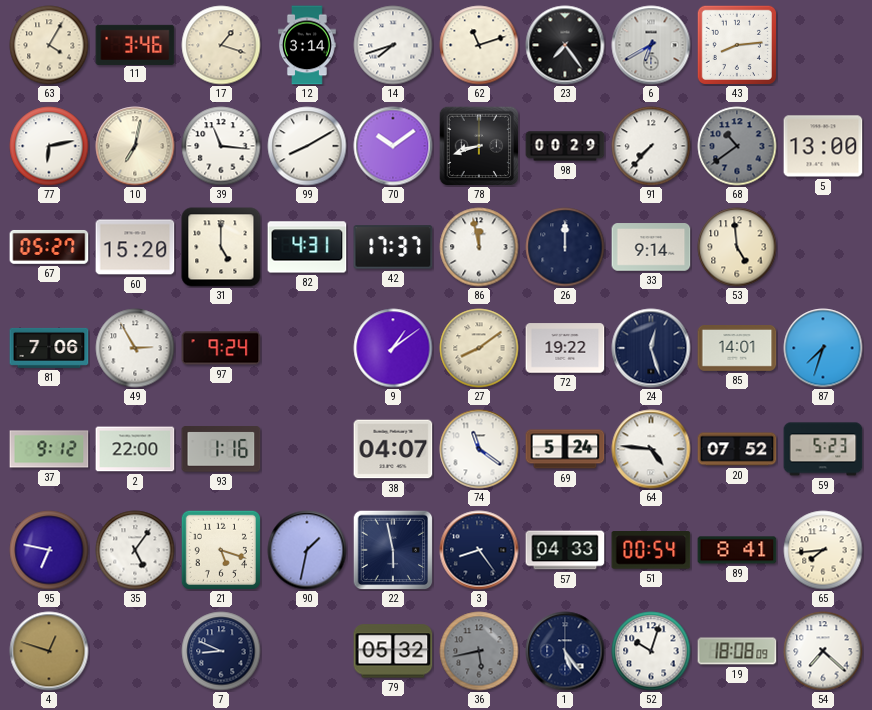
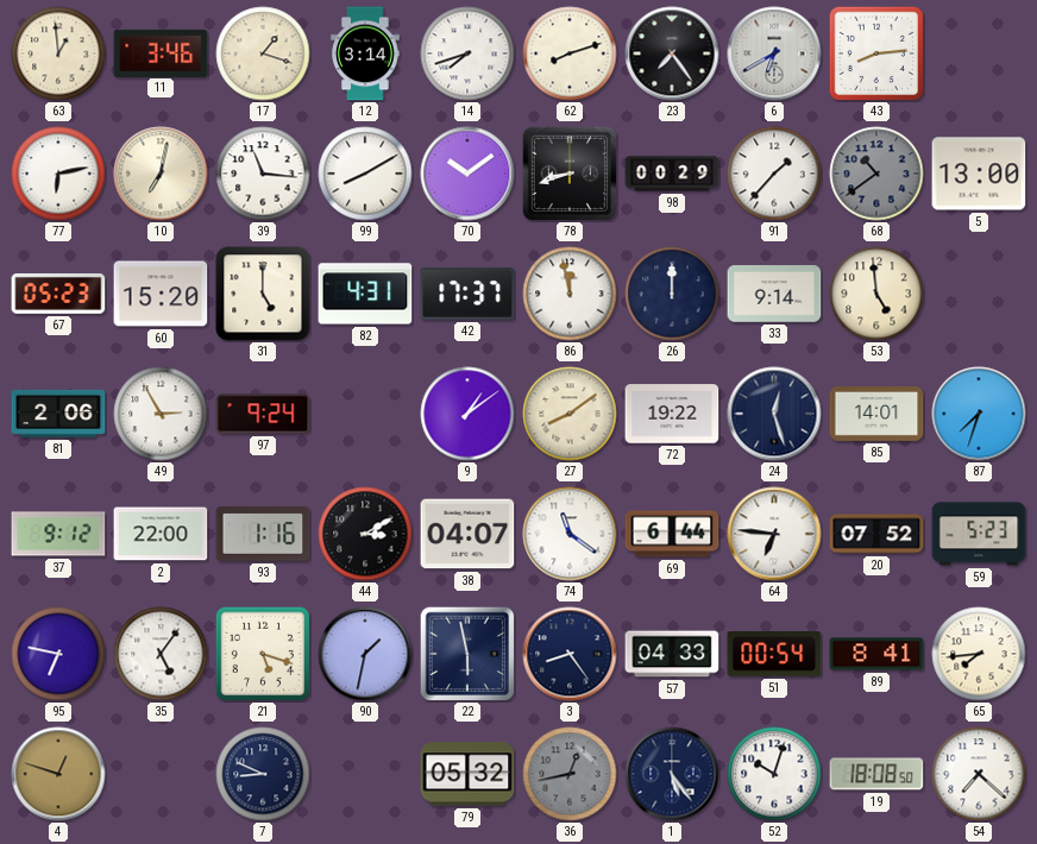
63: 4:05 -> 12:59
62: 11:12 -> 8:12
91: 7:37 -> 1:37
67: 05:27 -> 05:23
81: 7:06 -> 2:06
44: none -> 3:10
69: 5:24 -> 6:44
64: 4:46 -> 6:46
36: 5:43 -> 12:43
19: 18:08:09 -> 18:08:50
